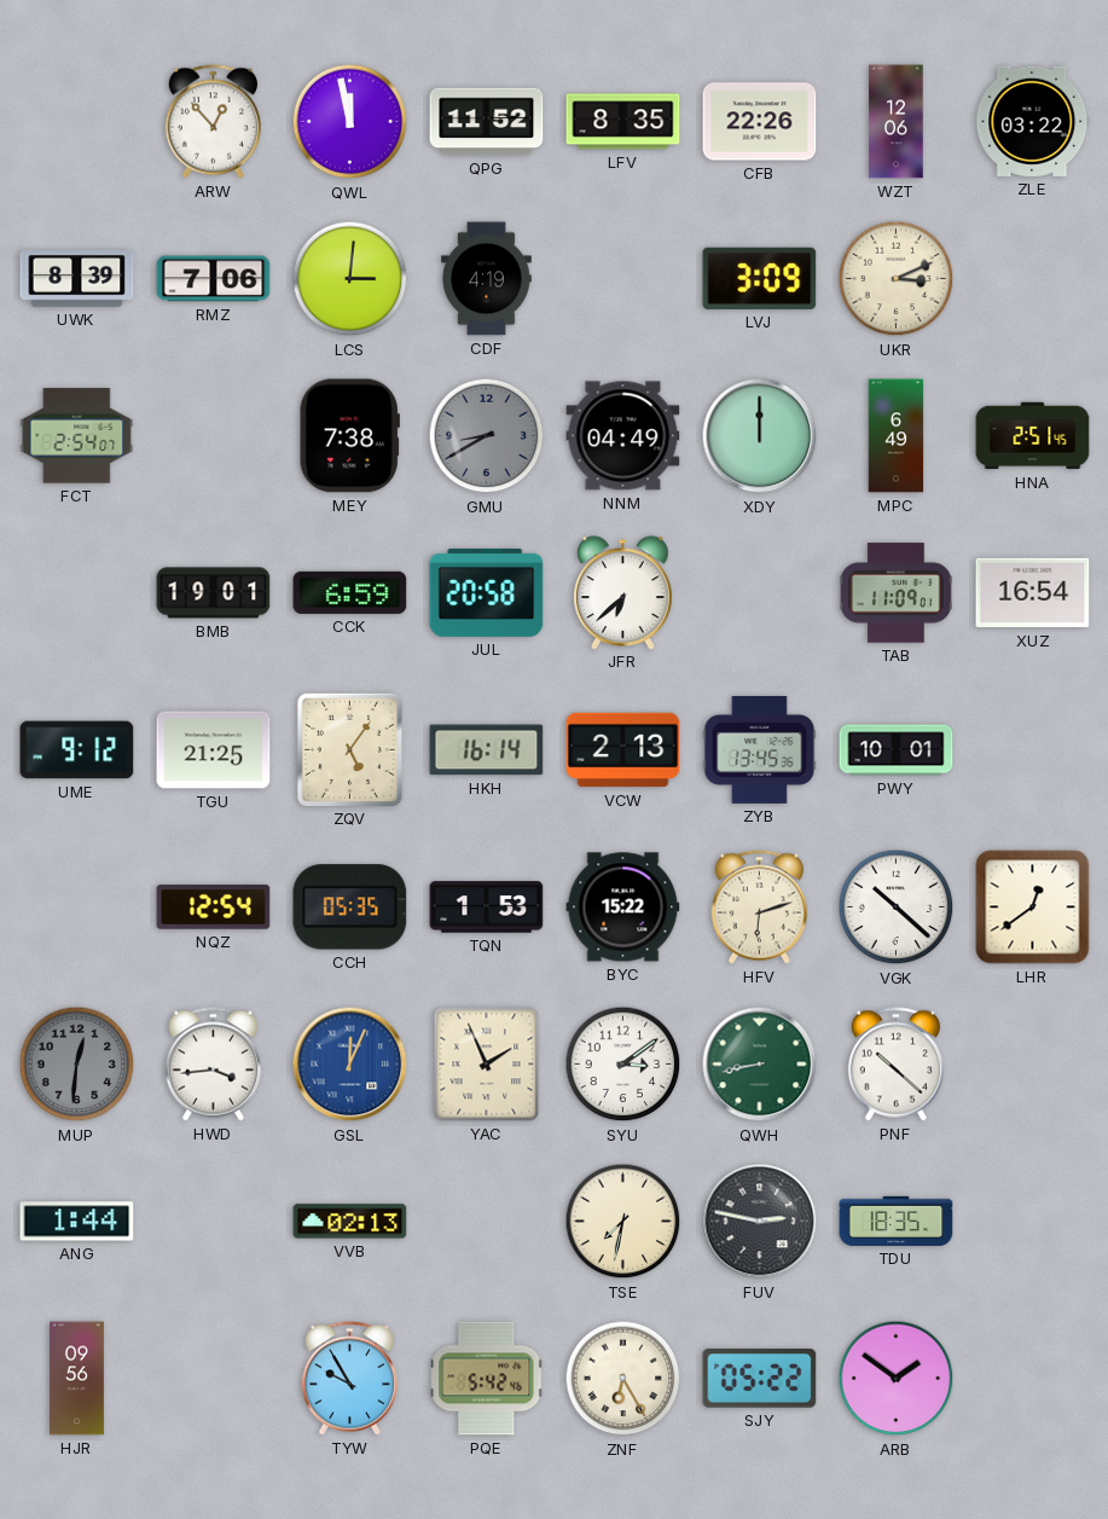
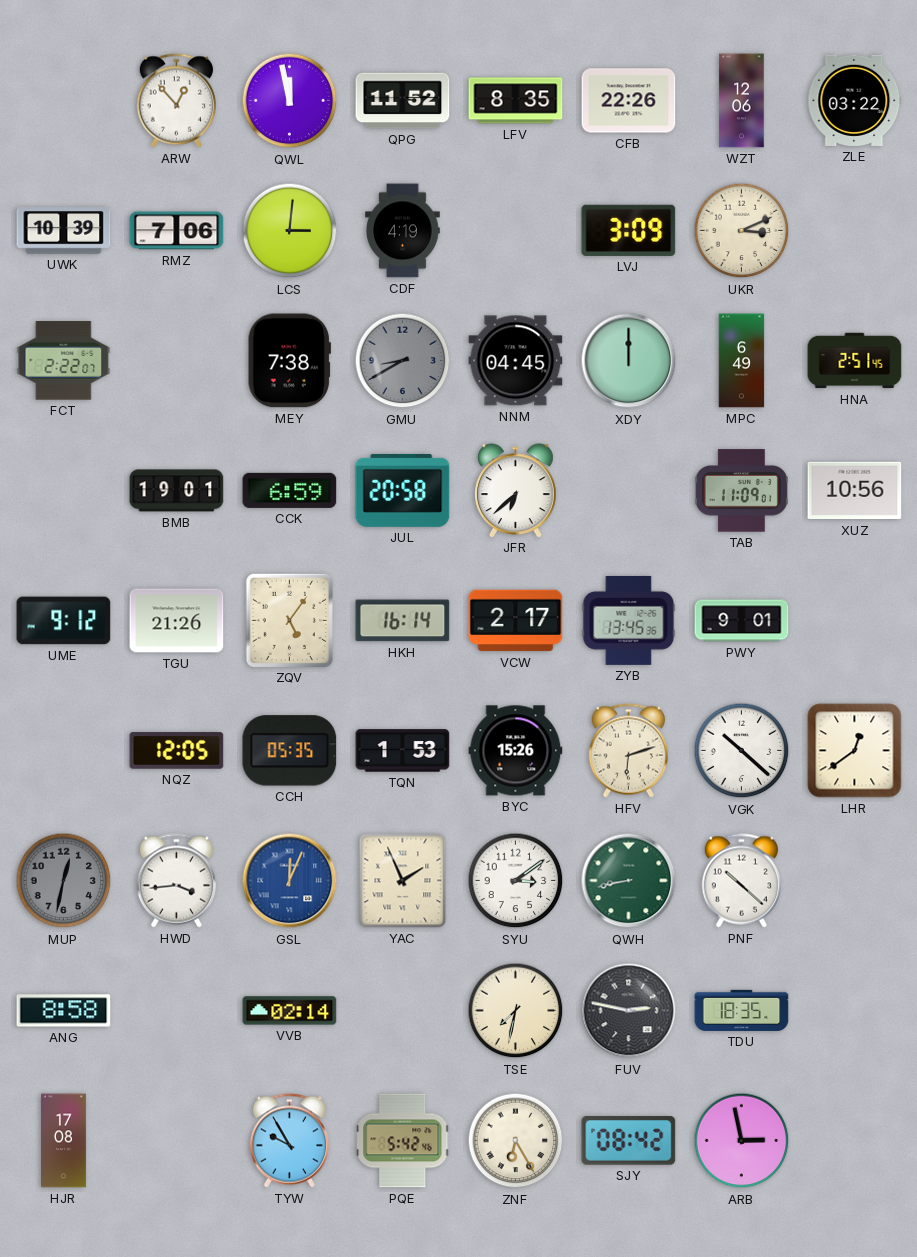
UWK: 8:39 -> 10:39
FCT: 2:54 -> 2:22
NNM: 04:49 -> 04:45
XUZ: 16:54 -> 10:56
TGU: 21:25 -> 21:26
VCW: 2:13 -> 2:17
PWY: 10:01 -> 9:01
NQZ: 12:54 -> 12:05
BYC: 15:22 -> 15:26
MUP: 12:31 -> 12:32
ANG: 1:44 -> 8:58
VVB: 02:13 -> 02:14
HJR: 09:56 -> 17:08
SJY: 05:22 -> 08:42
ARB: 1:51 -> 2:58
